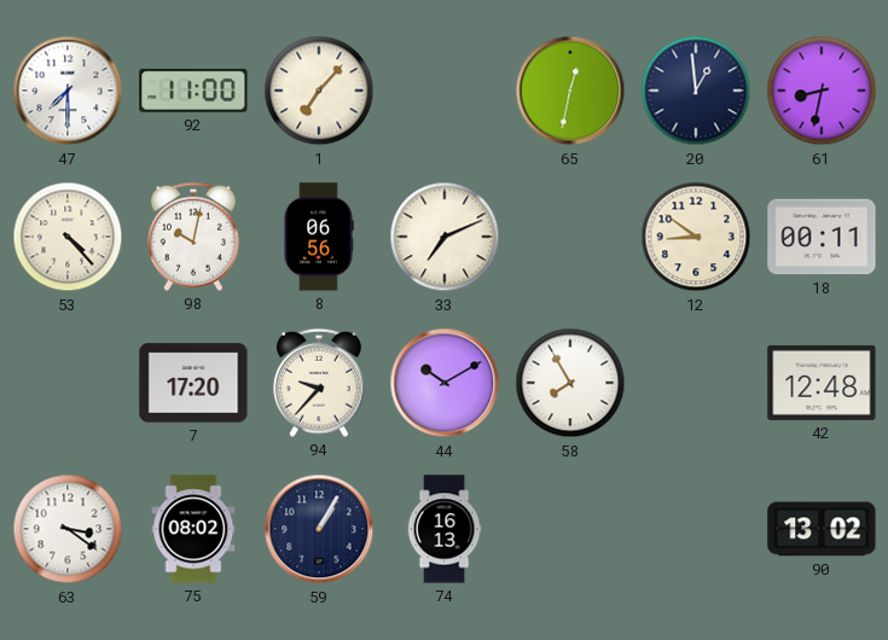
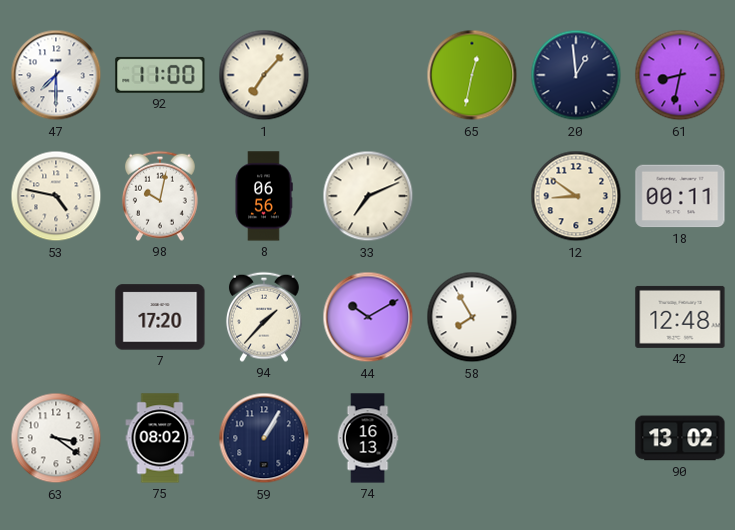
53: 4:23 -> 4:47
94: 9:37 -> 1:37
